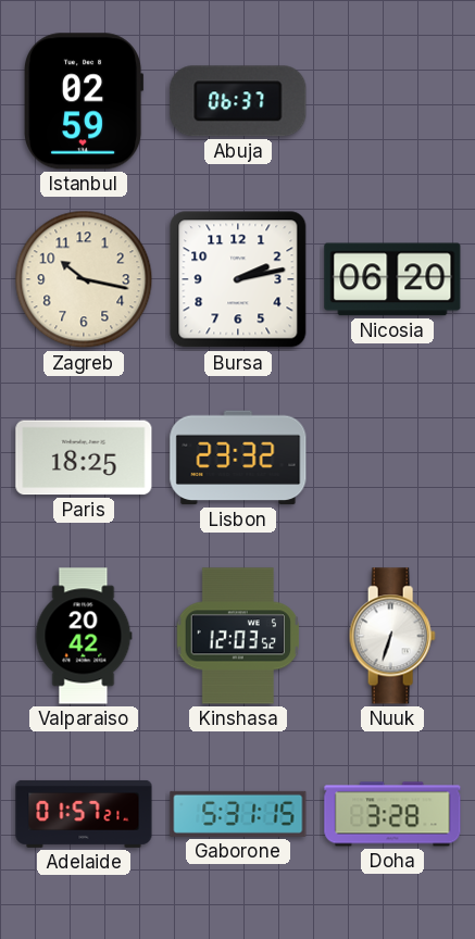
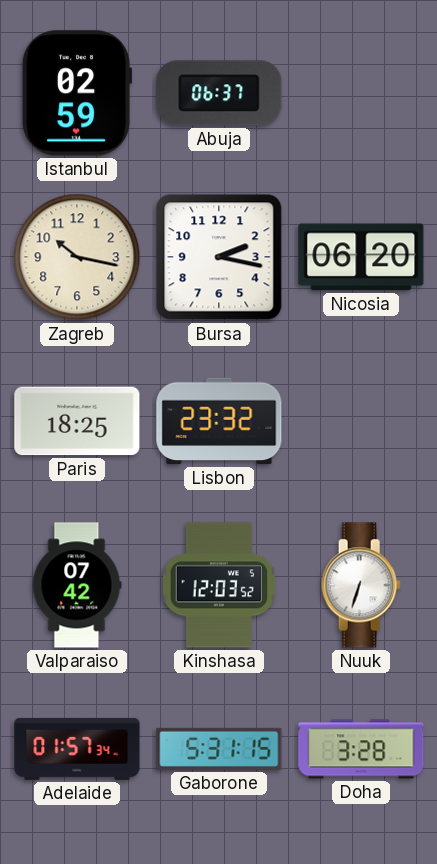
Bursa: 2:13 -> 2:17
Valparaiso: 20:42 -> 07:42
Adelaide: 01:57:21 -> 01:57:34
